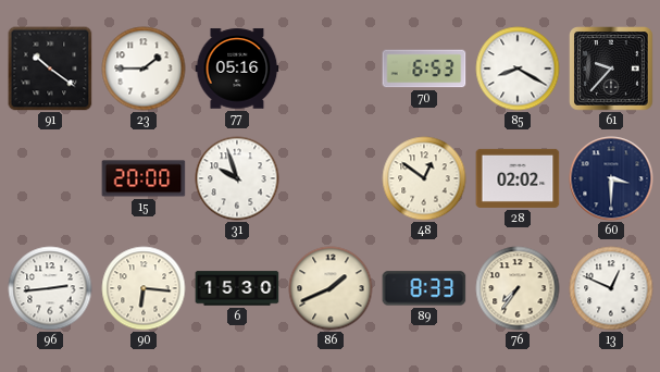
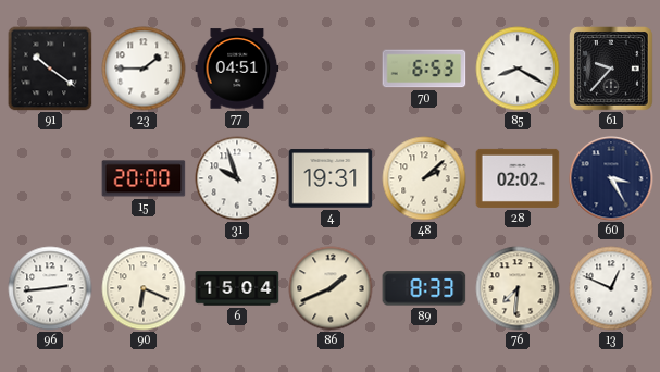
77: 05:16 -> 04:51
4: none -> 19:31
48: 12:51 -> 2:08
60: 3:30 -> 3:25
90: 6:16 -> 6:19
6: 15:30 -> 15:04
76: 7:36 -> 7:31
